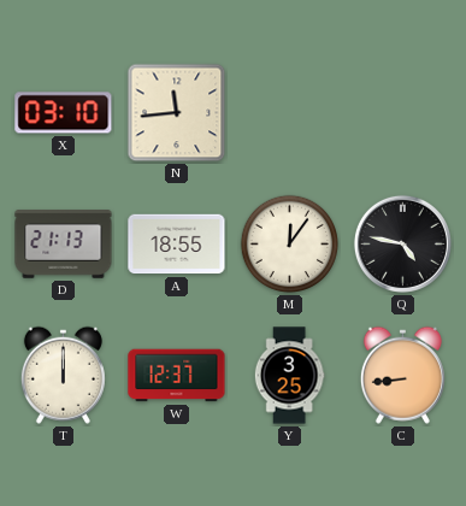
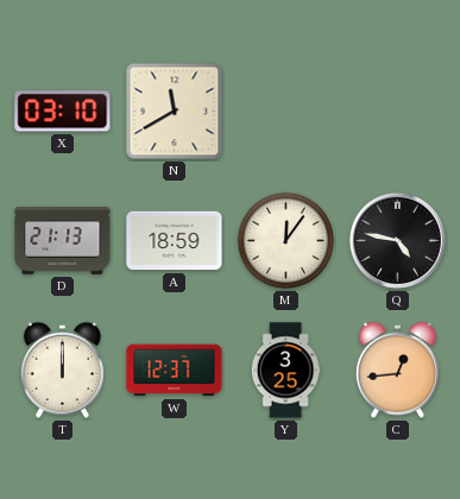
N: 11:44 -> 11:40
A: 18:55 -> 18:59
C: 8:44 -> 12:44
